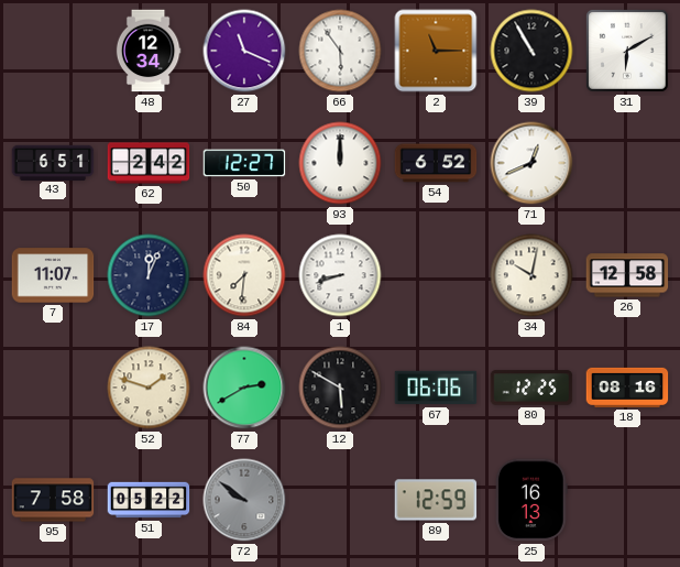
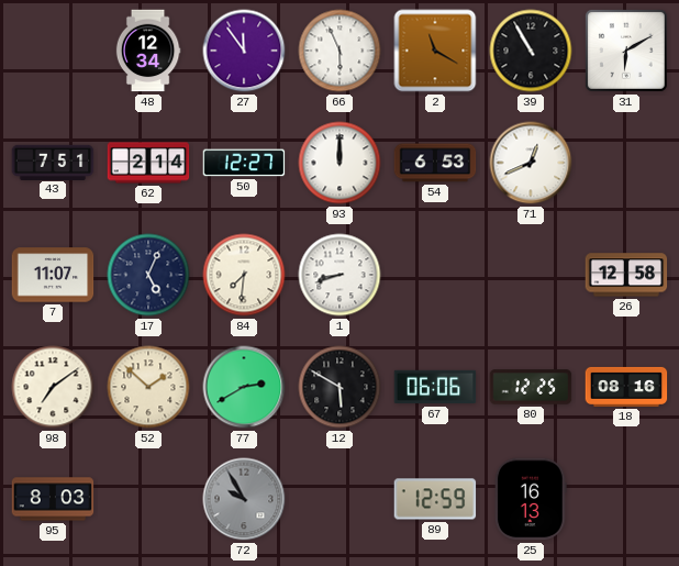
27: 11:19 -> 11:54
66: 5:54 -> 5:56
2: 11:15 -> 11:20
43: 6:51 -> 7:51
62: 2:42 -> 2:14
54: 6:52 -> 6:53
17: 12:04 -> 5:04
34: 10:02 -> none
98: none -> 7:09
52: 1:48 -> 1:52
95: 7:58 -> 8:03
51: 05:22 -> none
72: 9:51 -> 9:55
